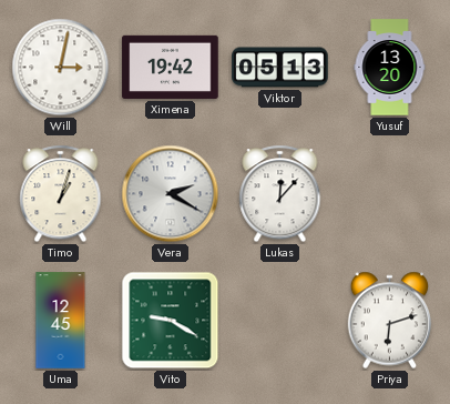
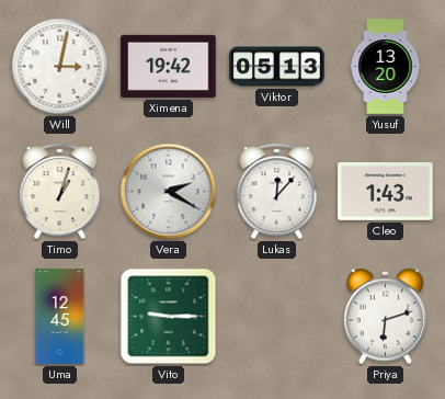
Cleo: none -> 1:43
Vito: 9:20 -> 9:15
